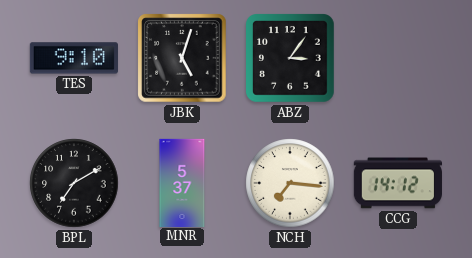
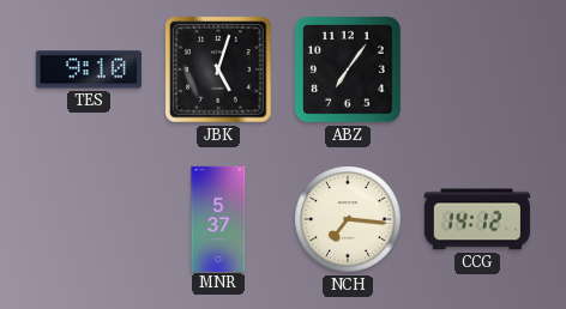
ABZ: 3:06 -> 7:06
BPL: 7:10 -> none
